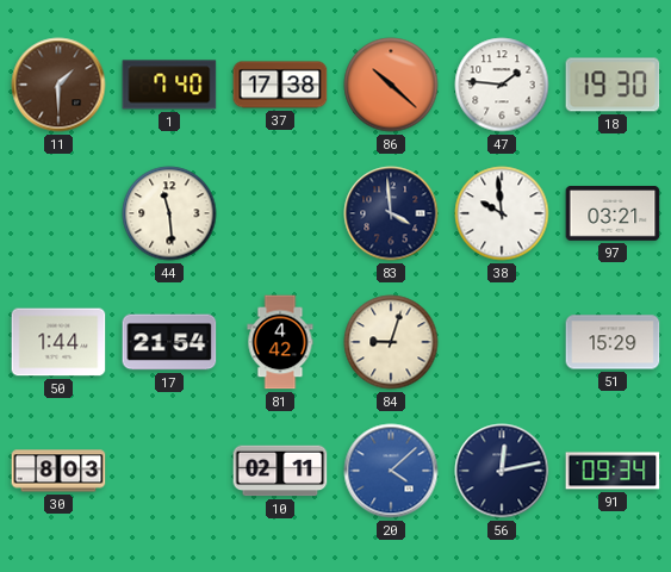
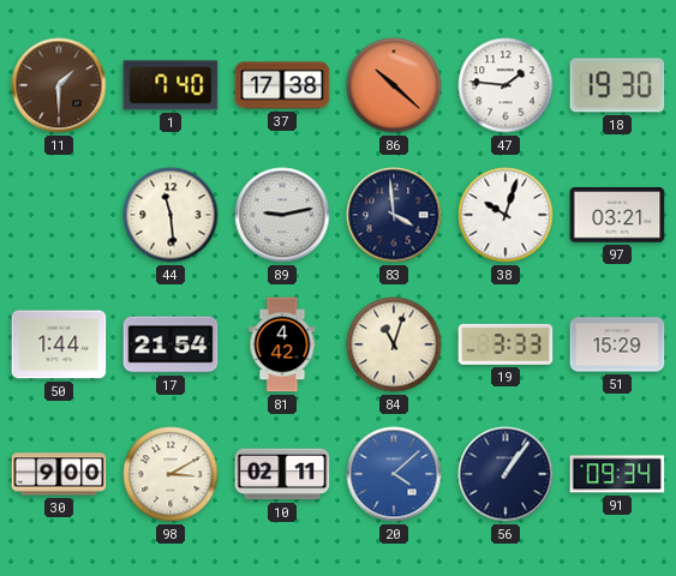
89: none -> 9:13
38: 9:59 -> 10:03
84: 9:03 -> 11:03
19: none -> 3:33
30: 8:03 -> 9:00
98: none -> 3:10
56: 12:13 -> 1:06
